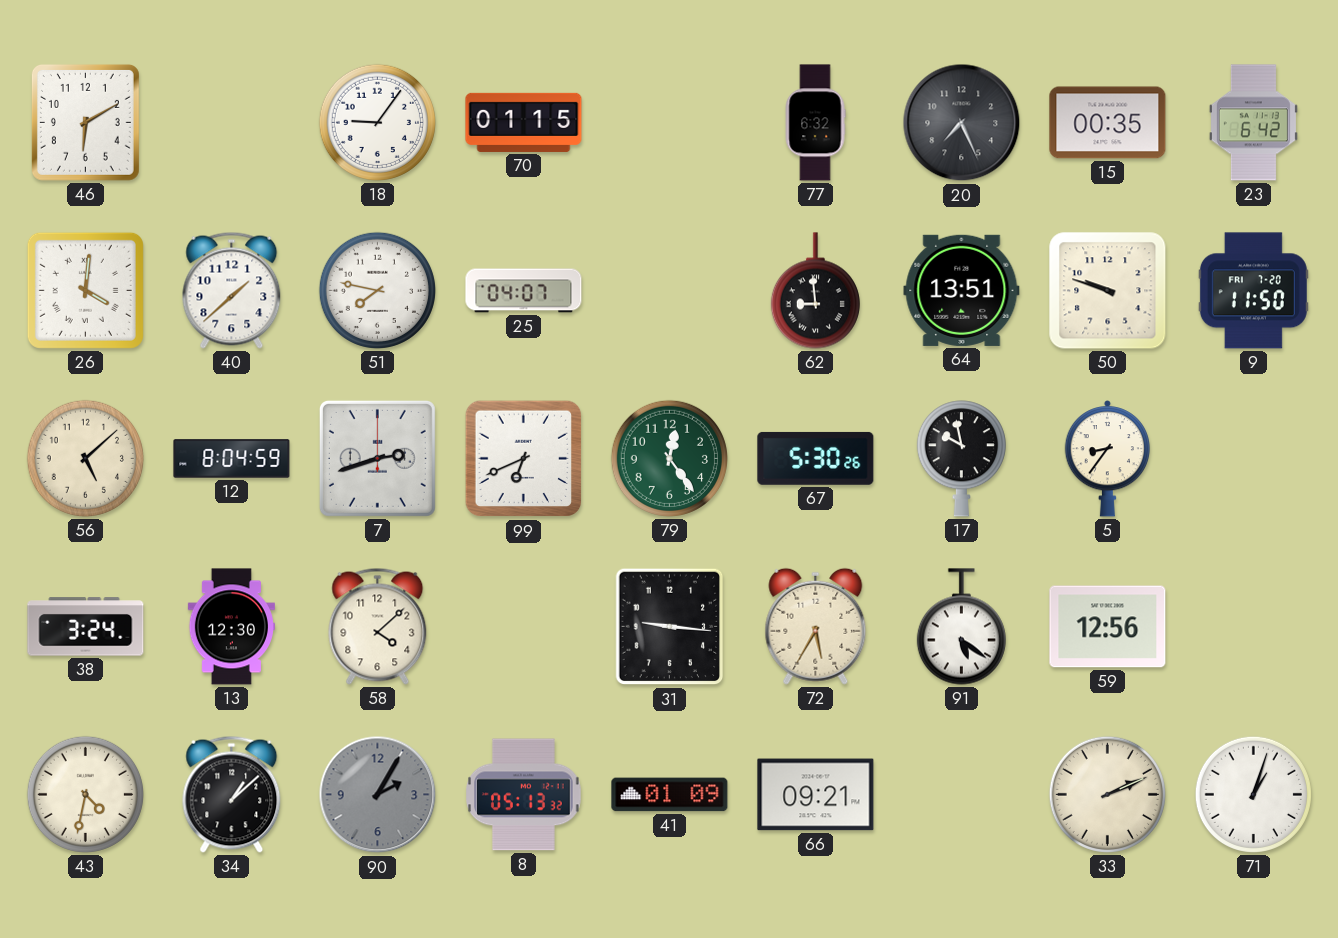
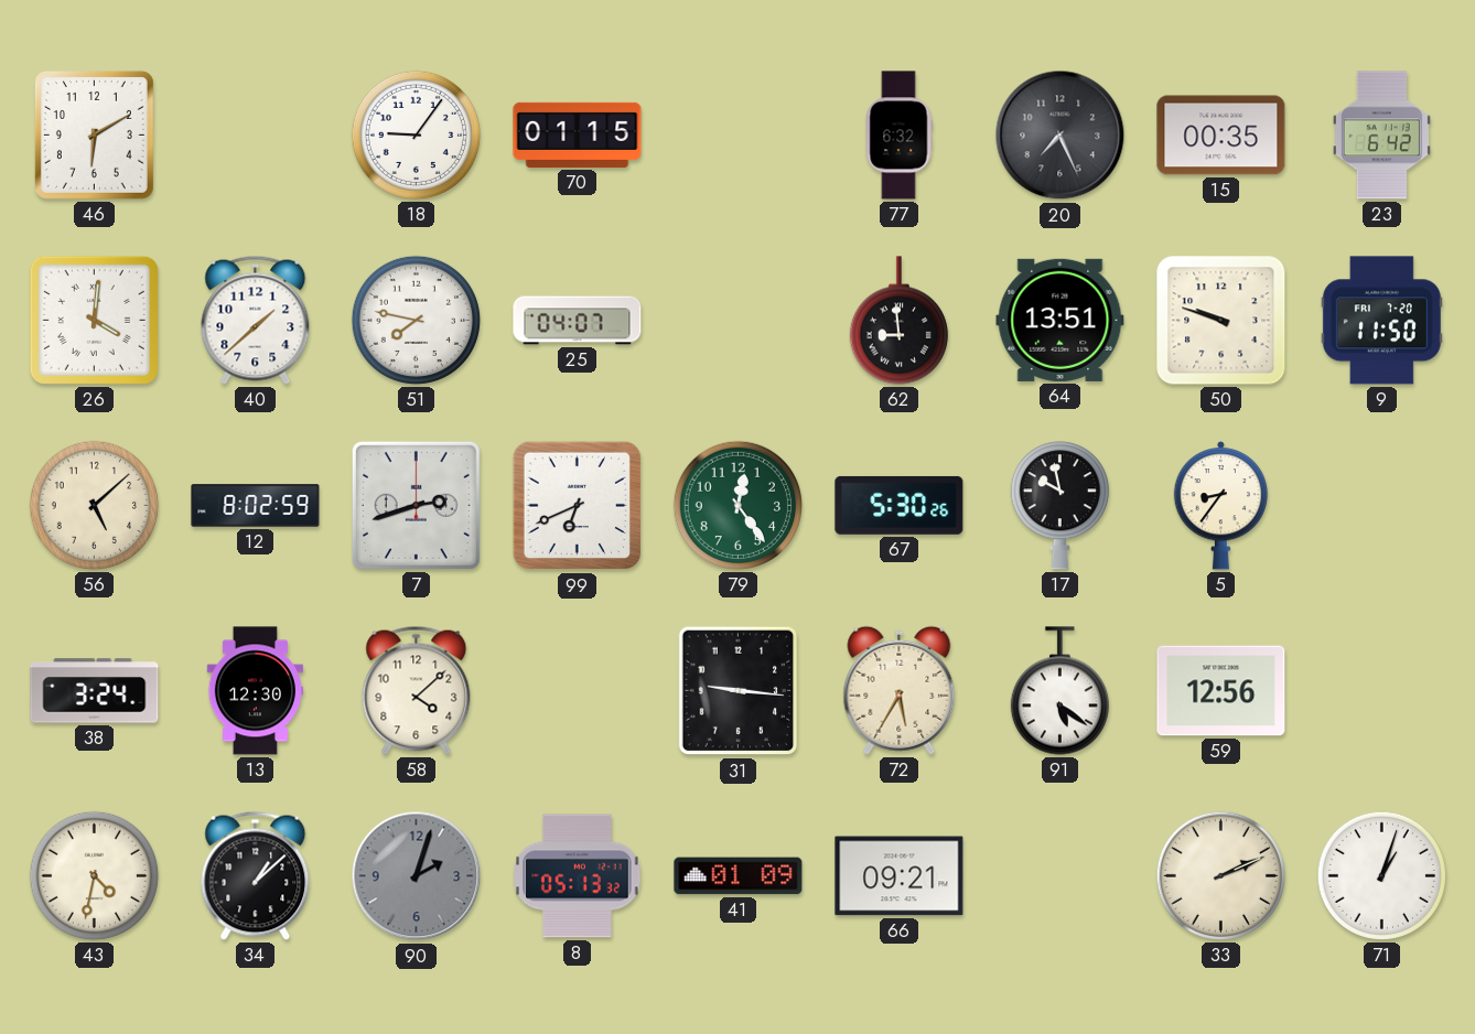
12: 8:04 -> 8:02
90: 2:05 -> 2:03
